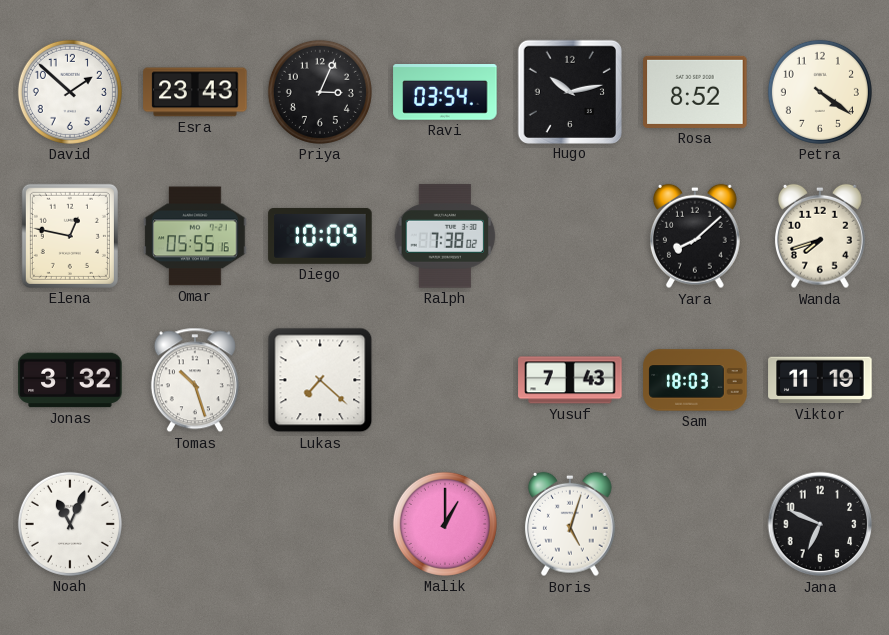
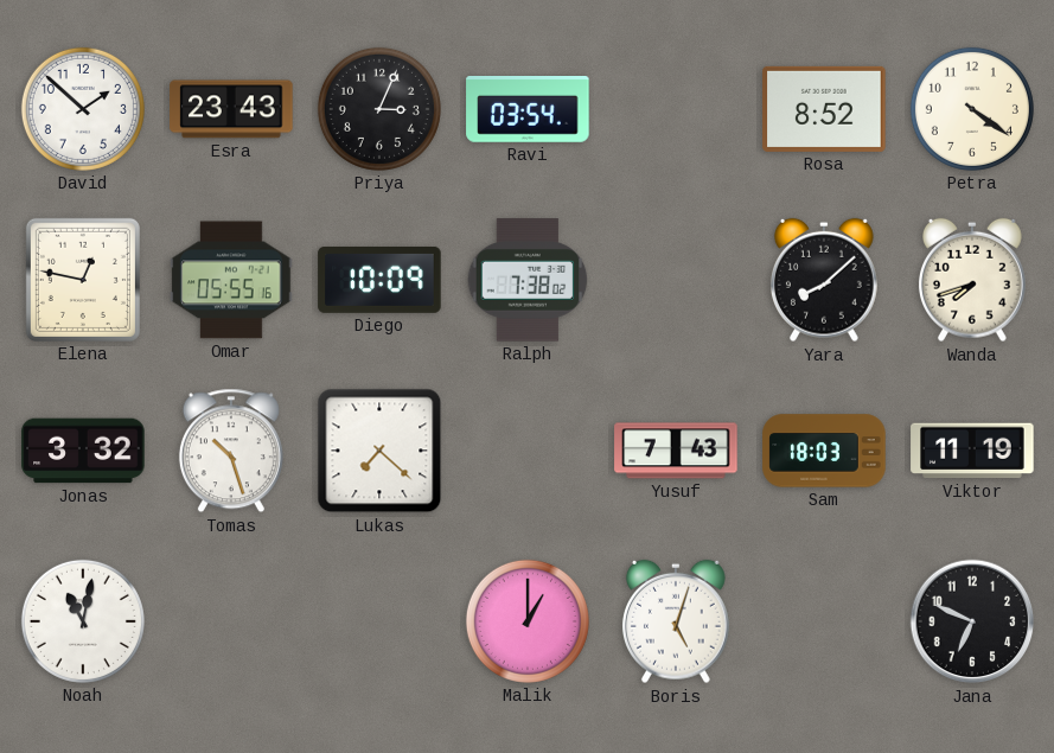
Hugo: 10:13 -> none
Noah: 11:04 -> 11:02
